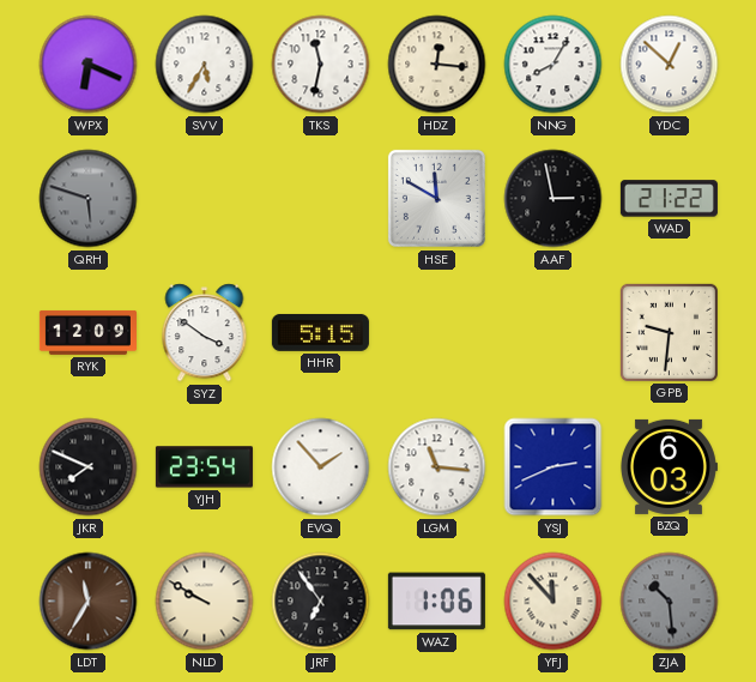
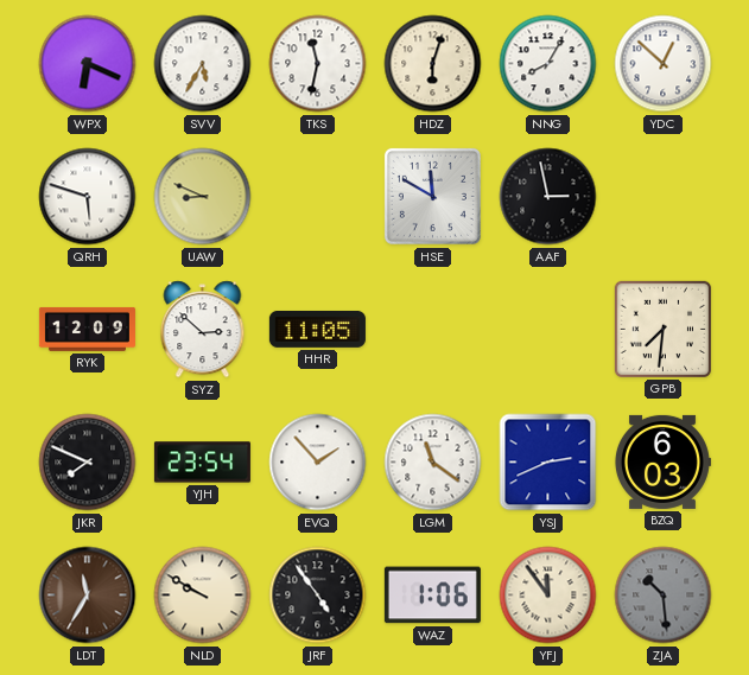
HDZ: 12:16 -> 6:03
QRH dial: grey -> white
UAW: none -> 8:49
WAD: 21:22 -> none
SYZ: 3:51 -> 2:52
HHR: 5:15 -> 11:05
GPB: 9:31 -> 7:31
LGM: 11:16 -> 11:21
JRF: 6:54 -> 4:54
YFJ: 11:53 -> 11:54
